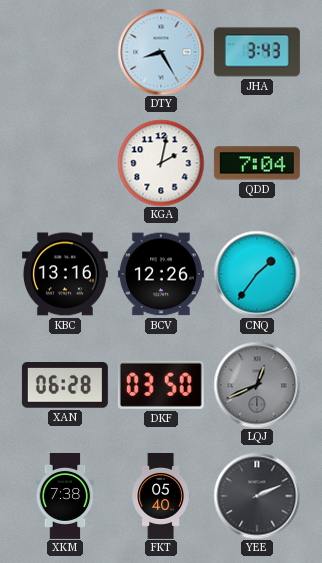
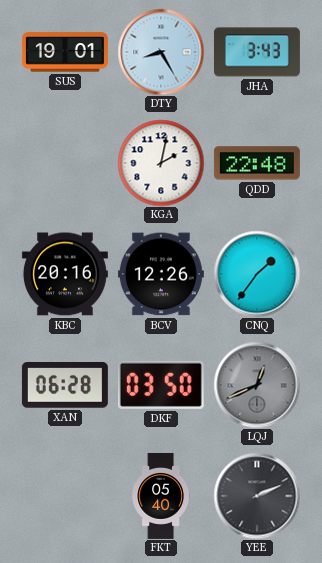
SUS: none -> 19:01
QDD: 7:04 -> 22:48
KBC: 13:16 -> 20:16
XKM: 7:38 -> none
